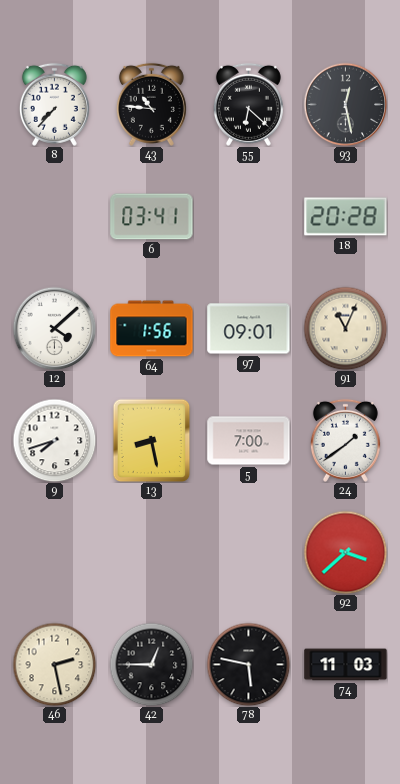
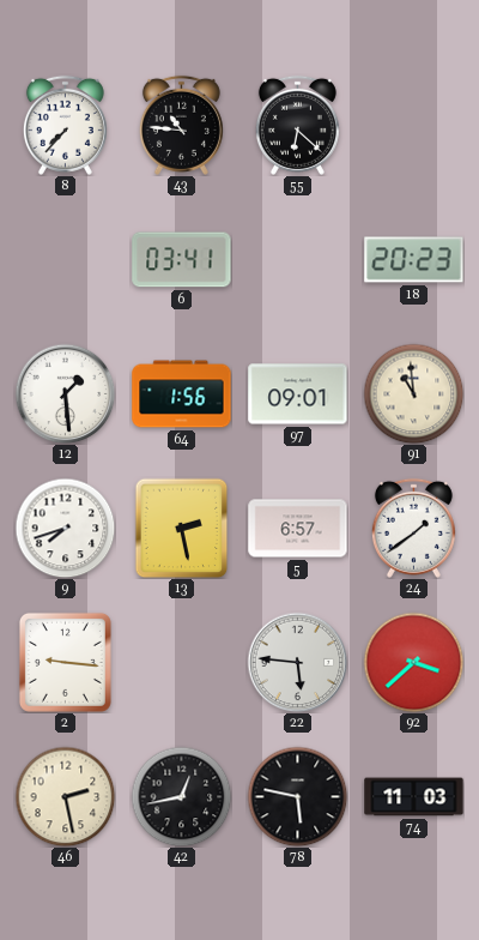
93: 12:28 -> none
18: 20:28 -> 20:23
12: 4:08 -> 1:29
91: 11:04 -> 10:59
13: 8:28 -> 2:28
5: 7:00 -> 6:57
2: none -> 9:16
22: none -> 5:46
42: 12:45 -> 12:43
